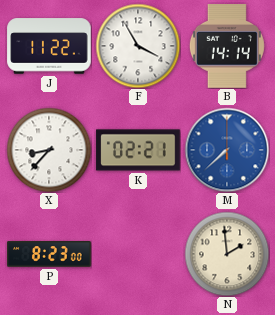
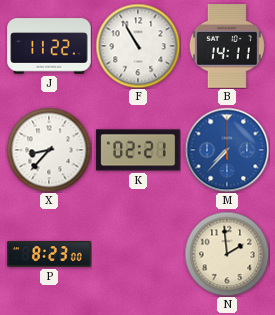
F: 3:55 -> 10:55
B: 14:14 -> 14:11
M: 7:38 -> 7:37
